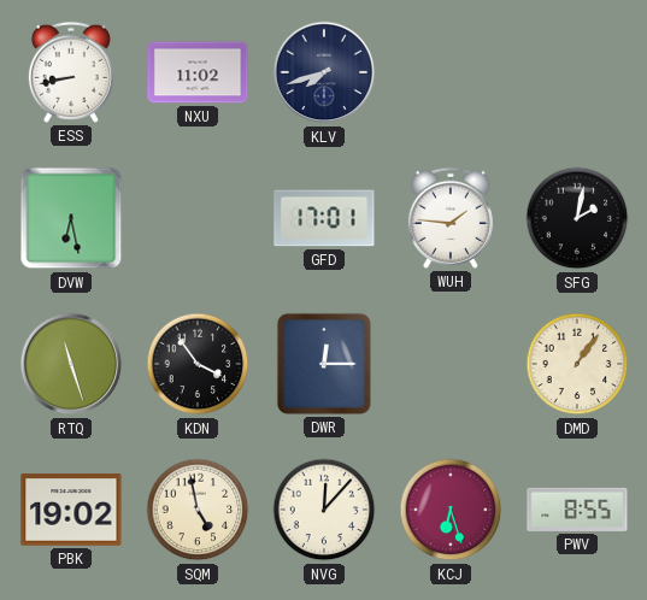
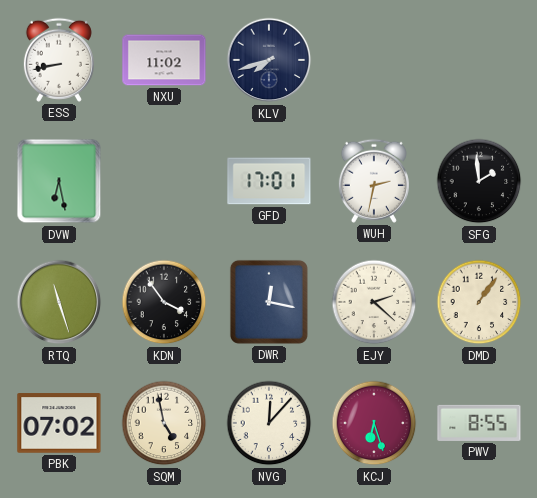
WUH: 1:46 -> 2:32
SFG: 2:02 -> 1:59
DWR: 12:15 -> 12:17
EJY: none -> 2:22
PBK: 19:02 -> 07:02
